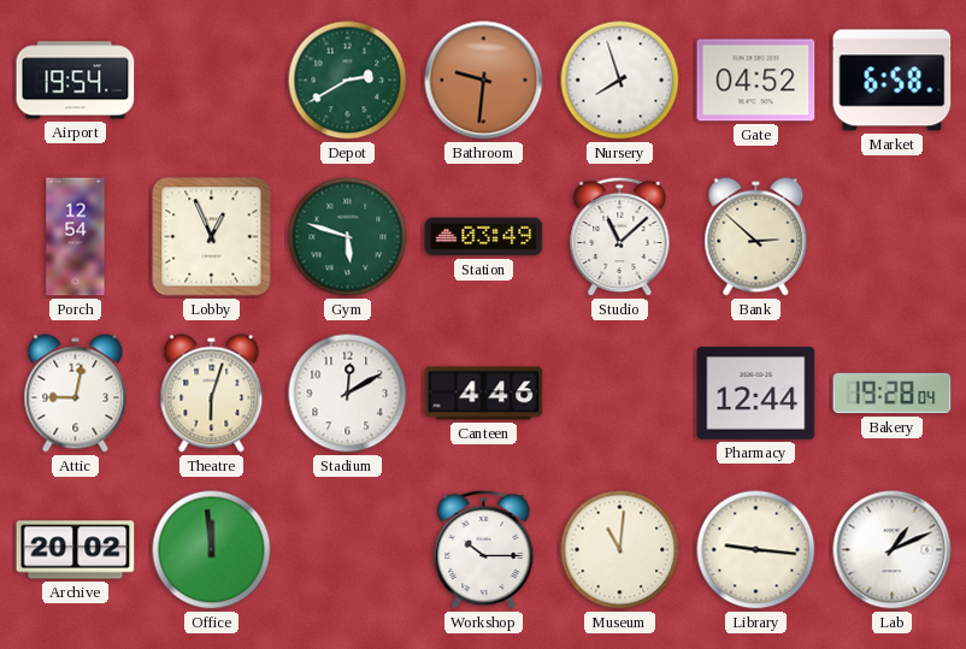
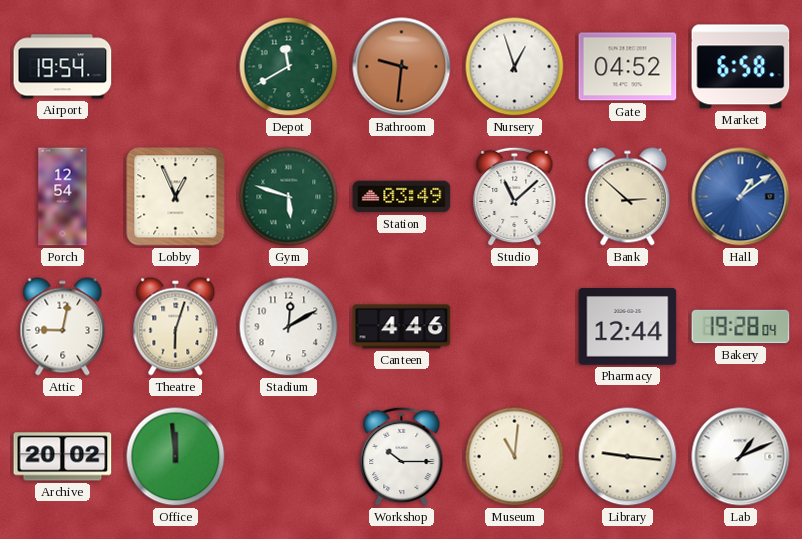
Depot: 2:40 -> 11:40
Nursery: 7:57 -> 12:57
Hall: none -> 1:09
